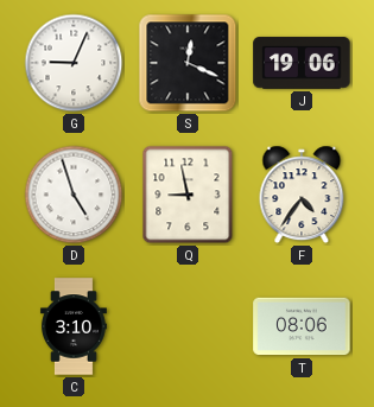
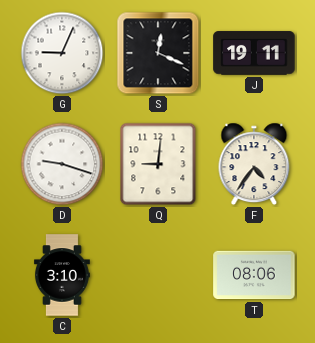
J: 19:06 -> 19:11
D: 4:57 -> 9:18
Q: 8:58 -> 9:01
